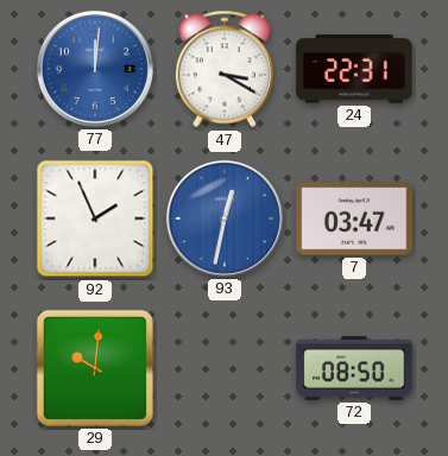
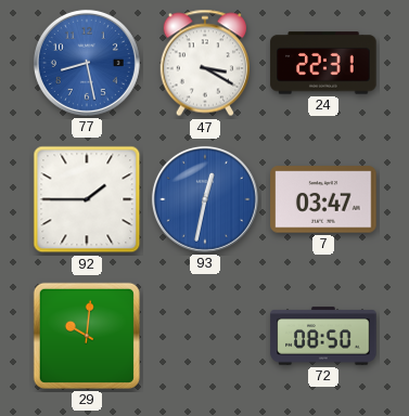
77: 12:01 -> 8:28
92: 1:56 -> 1:45
